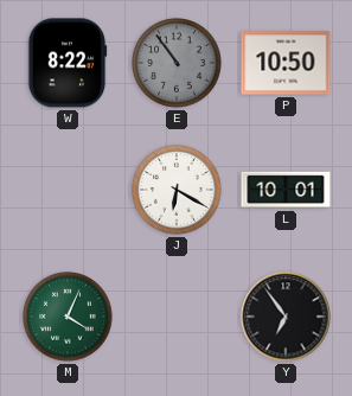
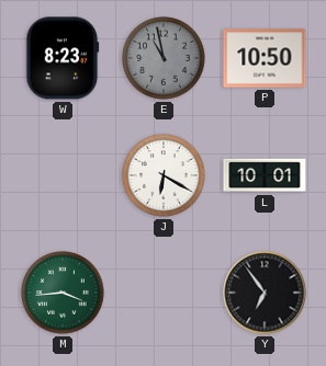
W: 8:22 -> 8:23
E: 10:54 -> 10:58
M: 4:04 -> 3:44
